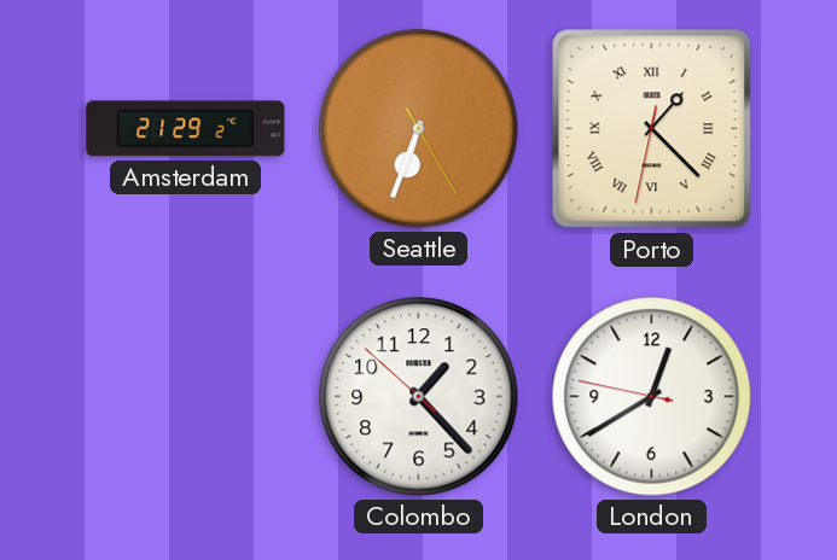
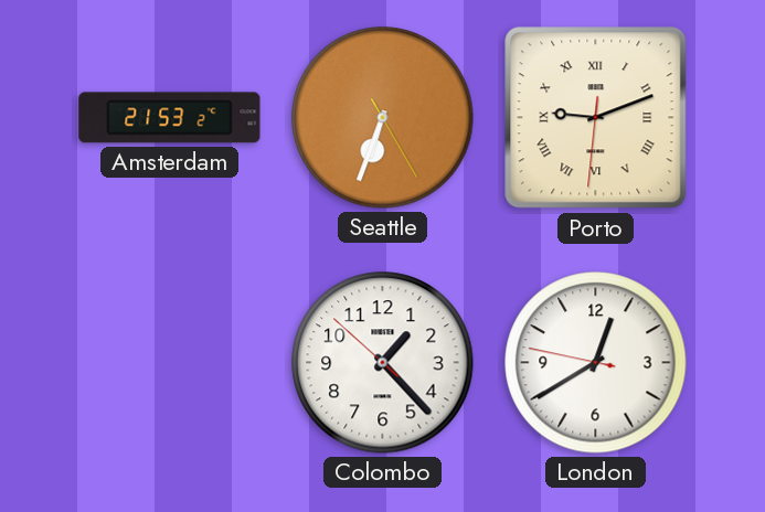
Amsterdam: 21:29 -> 21:53
Porto: 1:22 -> 9:11
